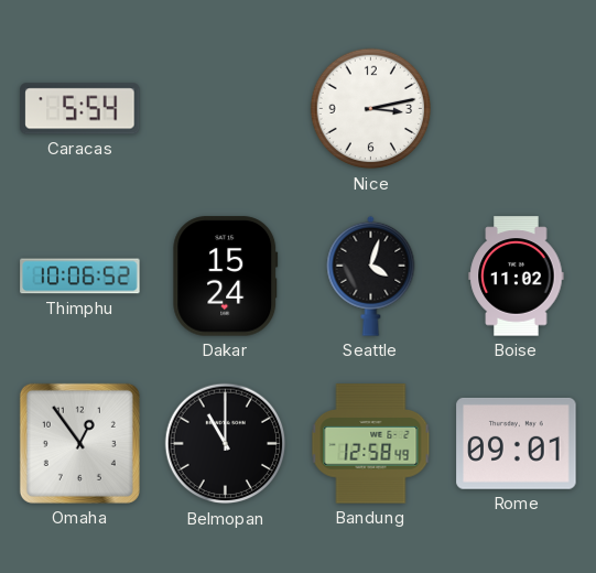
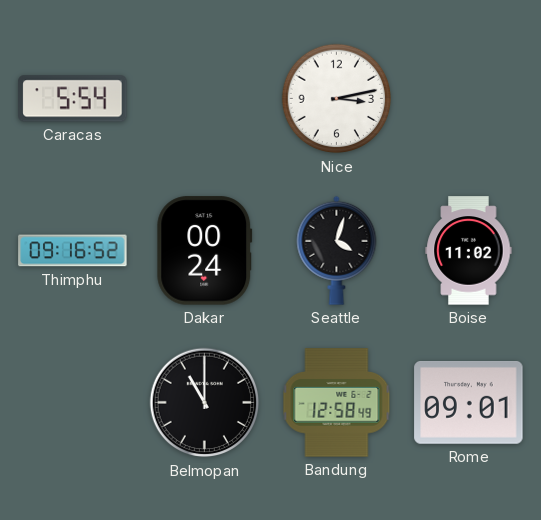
Thimphu: 10:06 -> 09:16
Dakar: 15:24 -> 00:24
Omaha: 12:54 -> none
